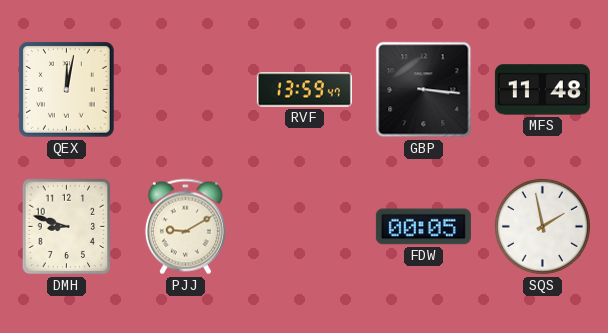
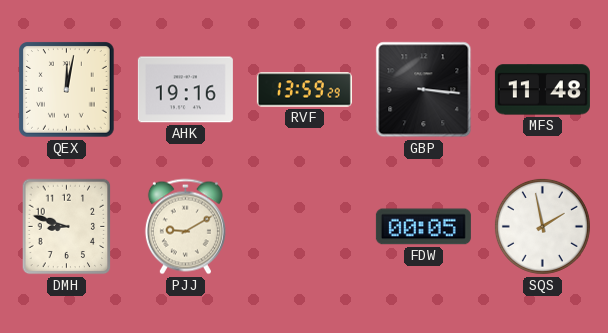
AHK: none -> 19:16
RVF: 13:59:47 -> 13:59:29
